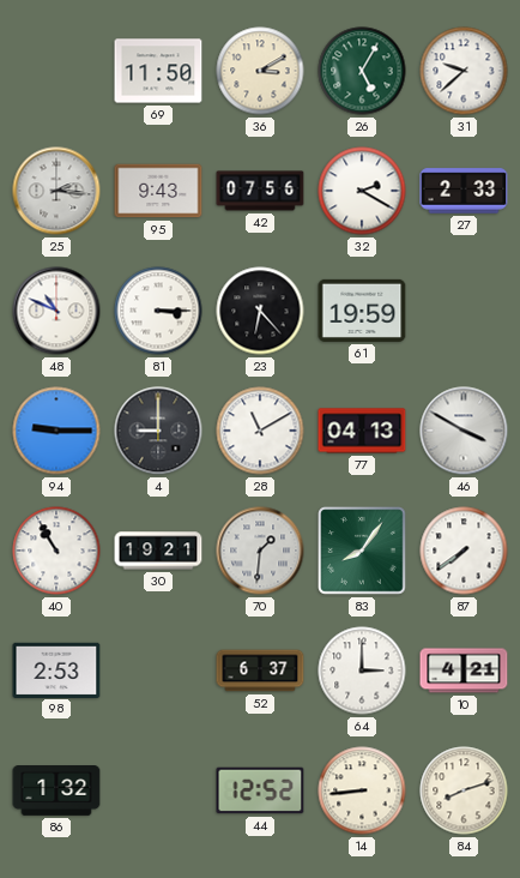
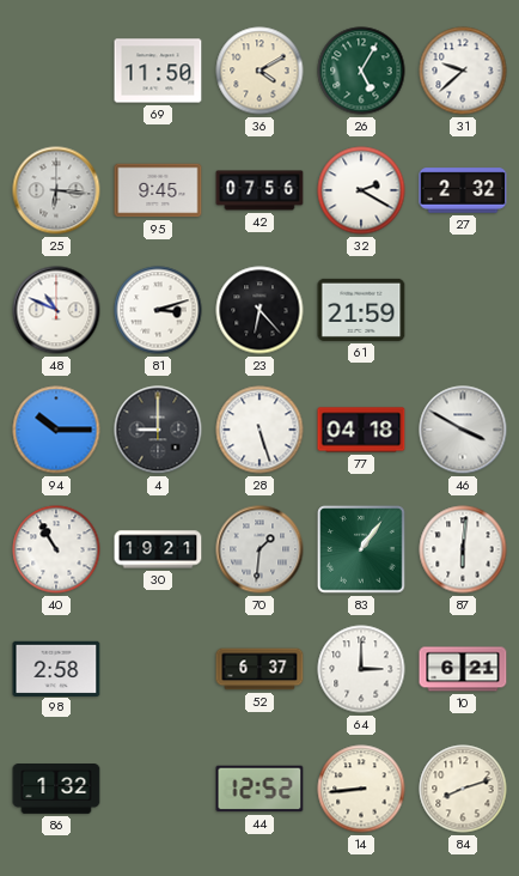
36: 3:10 -> 4:10
25: 2:16 -> 6:16
95: 9:43 -> 9:45
27: 2:33 -> 2:32
81: 3:15 -> 3:12
61: 19:59 -> 21:59
94: 9:15 -> 10:15
28: 11:10 -> 5:27
77: 04:13 -> 04:18
83: 8:06 -> 1:06
87: 7:39 -> 6:01
98: 2:53 -> 2:58
10: 4:21 -> 6:21
